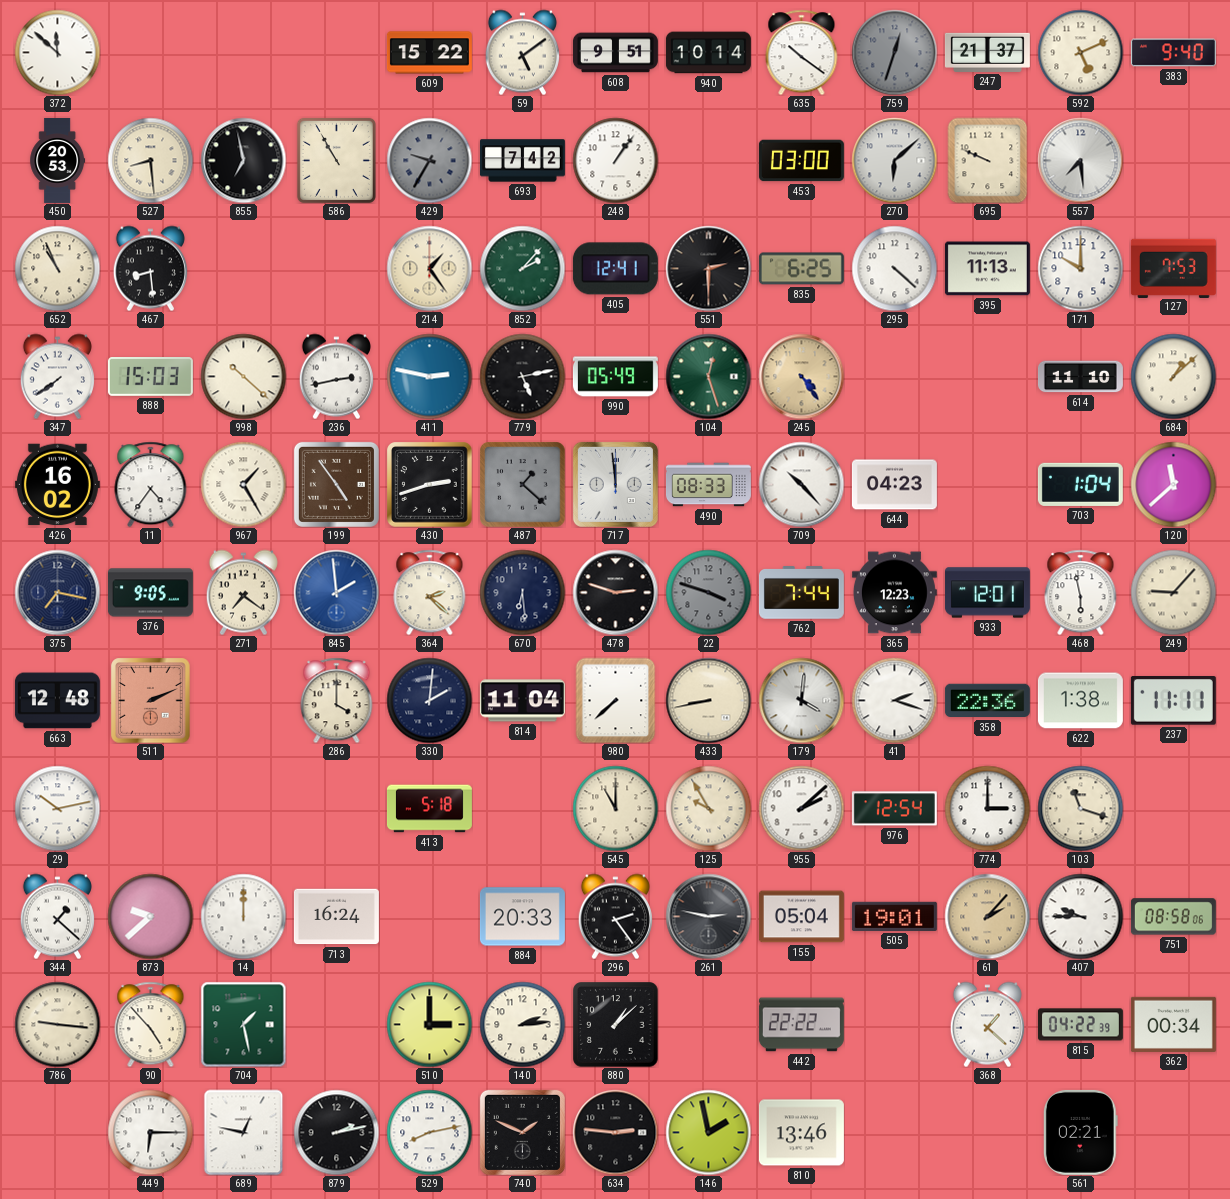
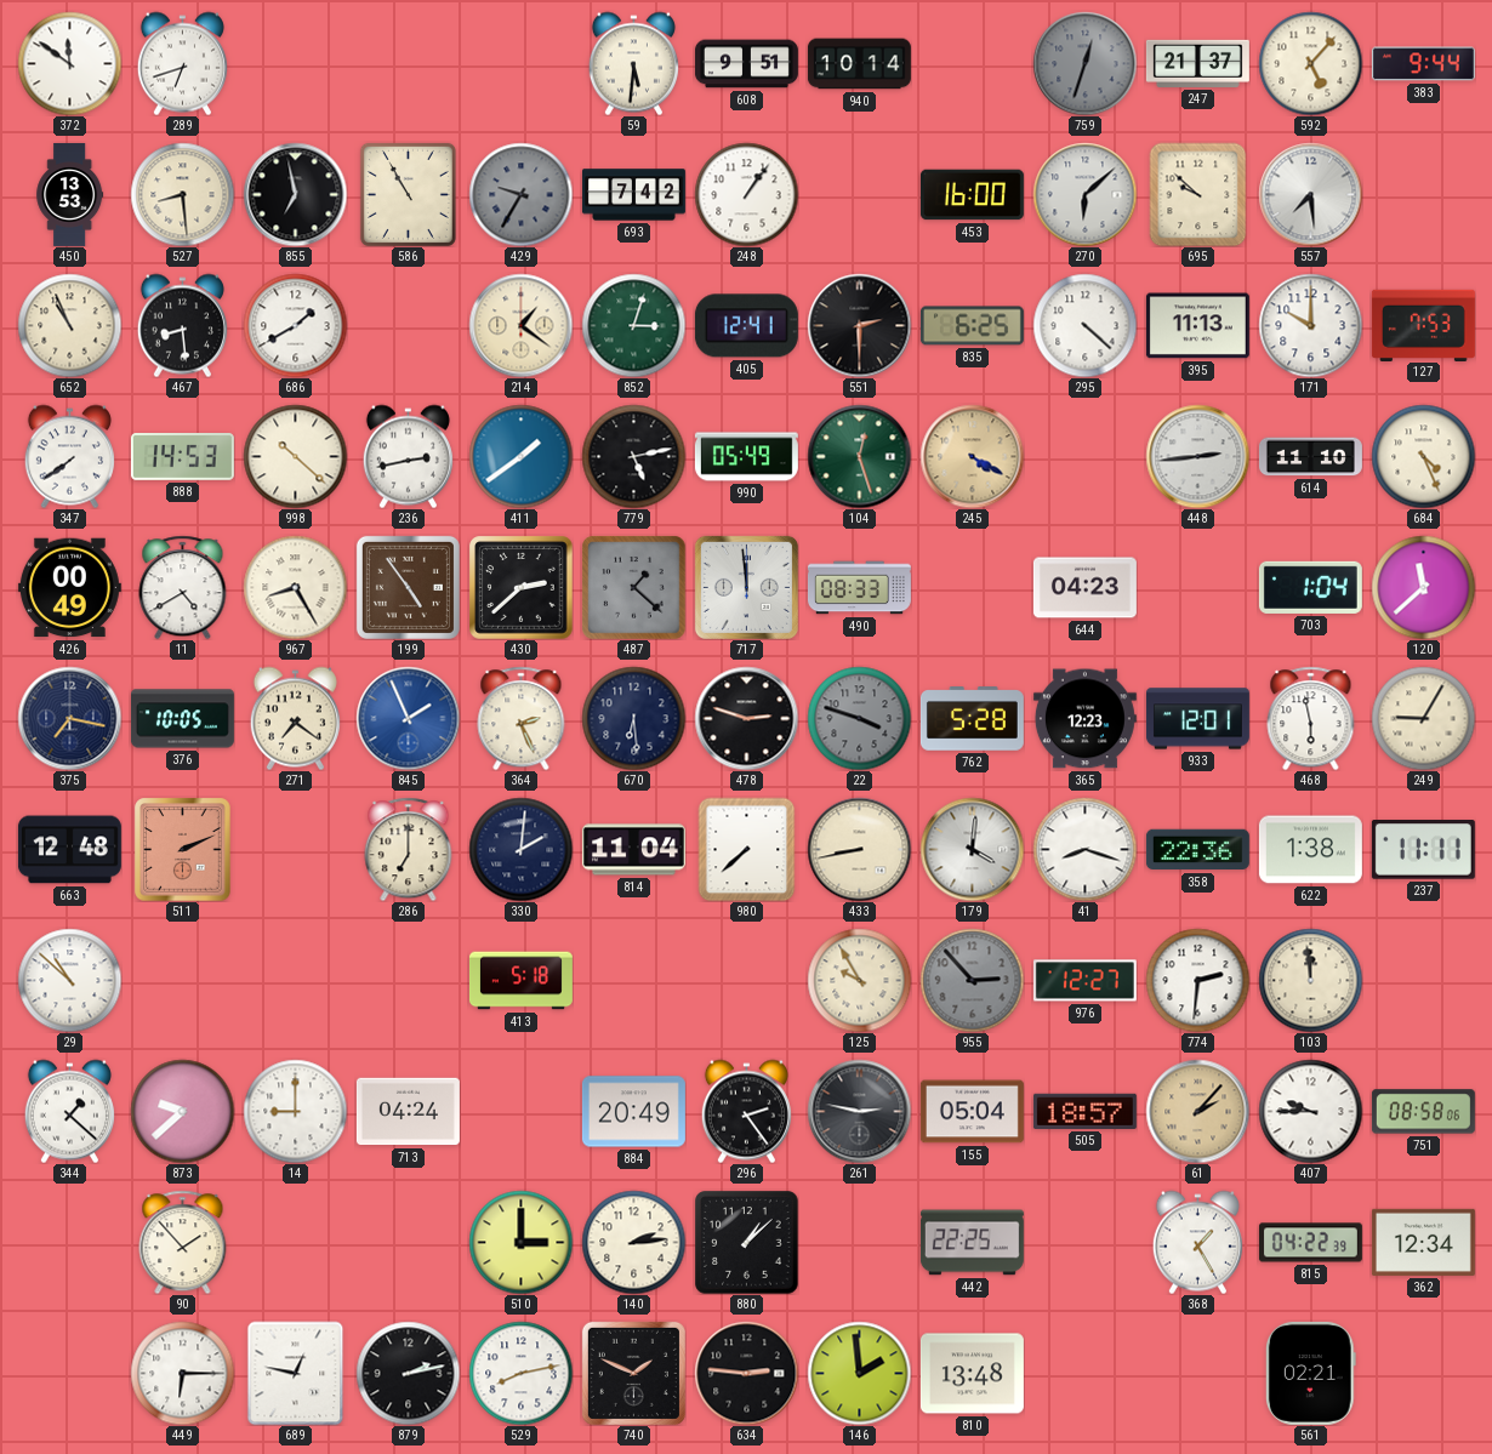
372: 11:52 -> 11:51
289: none -> 6:42
609: 15:22 -> none
59: 5:09 -> 5:31
635: 10:21 -> none
592: 5:11 -> 5:07
383: 9:40 -> 9:44
450: 20:53 -> 13:53
453: 03:00 -> 16:00
695: 9:49 -> 9:52
686: none -> 1:40
214: 1:24 -> 1:21
852: 2:07 -> 3:03
888: 15:03 -> 14:53
411: 2:47 -> 1:39
245: 4:24 -> 4:20
448: none -> 2:44
684: 1:08 -> 4:26
426: 16:02 -> 00:49
11: 4:36 -> 4:40
967: 1:25 -> 8:25
430: 2:42 -> 2:38
709: 10:23 -> none
376: 9:05 -> 10:05
845: 1:59 -> 1:56
364: 2:22 -> 2:26
762: 7:44 -> 5:28
249: 9:07 -> 9:05
286: 4:00 -> 7:00
41: 2:18 -> 8:18
29: 10:13 -> 10:52
545: 11:00 -> none
955: 2:08 -> 2:53
955 dial: white -> grey
976: 12:54 -> 12:27
774: 3:00 -> 2:31
103: 11:18 -> 11:59
14: 12:00 -> 9:00
713: 16:24 -> 04:24
884: 20:33 -> 20:49
505: 19:01 -> 18:57
786: 9:16 -> none
90: 4:53 -> 1:53
704: 1:28 -> none
442: 22:22 -> 22:25
368: 1:22 -> 1:25
362: 00:34 -> 12:34
146: 1:58 -> 1:59
810: 13:46 -> 13:48
